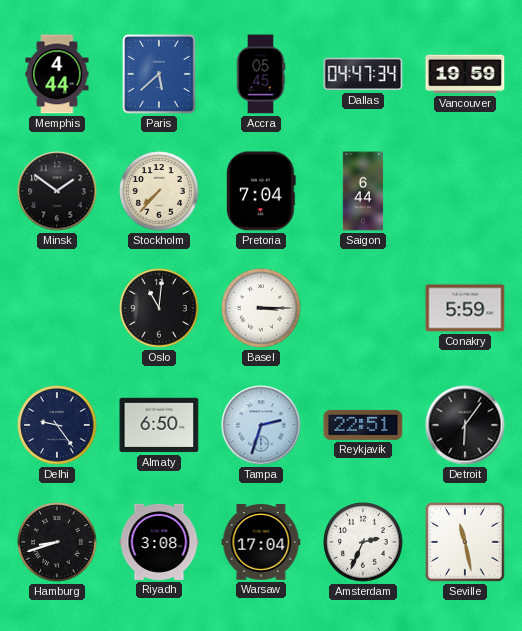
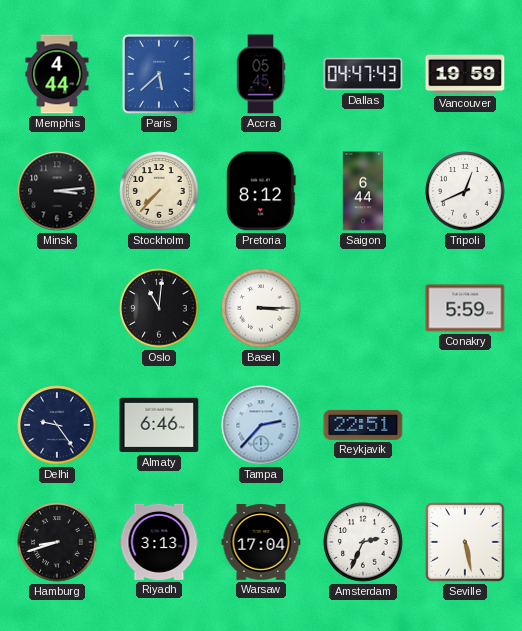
Dallas: 04:47:34 -> 04:47:43
Minsk: 1:51 -> 3:14
Pretoria: 7:04 -> 8:12
Tripoli: none -> 12:41
Almaty: 6:50 -> 6:46
Tampa: 2:33 -> 2:37
Detroit: 6:06 -> none
Riyadh: 3:08 -> 3:13
Seville: 11:28 -> 5:28
